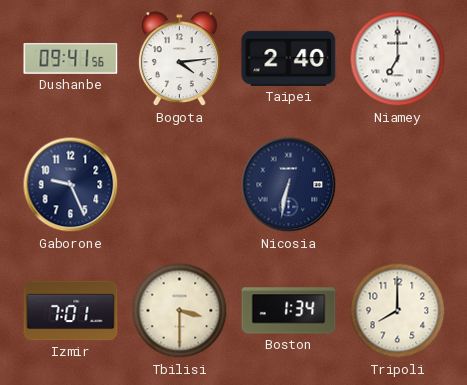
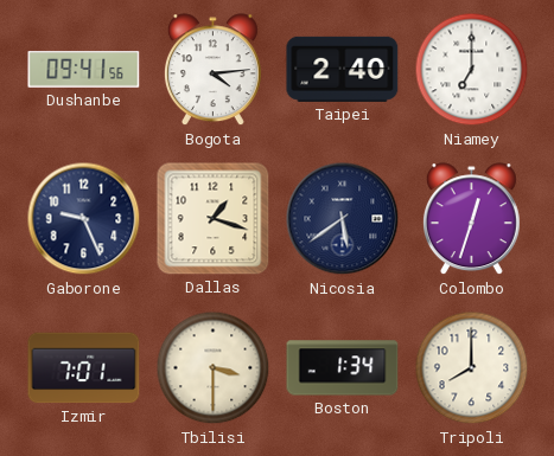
Dallas: none -> 1:18
Nicosia: 6:32 -> 5:39
Colombo: none -> 12:33
